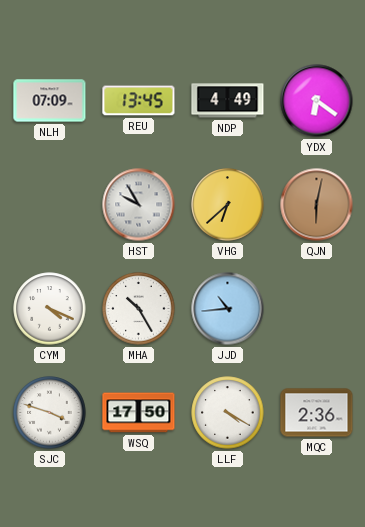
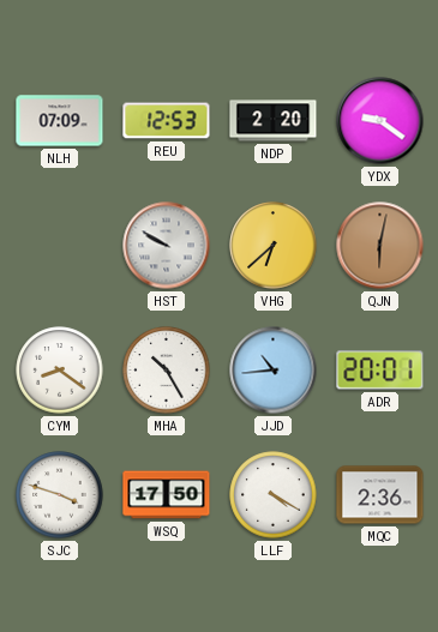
REU: 13:45 -> 12:53
NDP: 4:49 -> 2:20
YDX: 6:21 -> 9:21
HST: 9:55 -> 9:50
CYM: 4:19 -> 8:21
ADR: none -> 20:01
